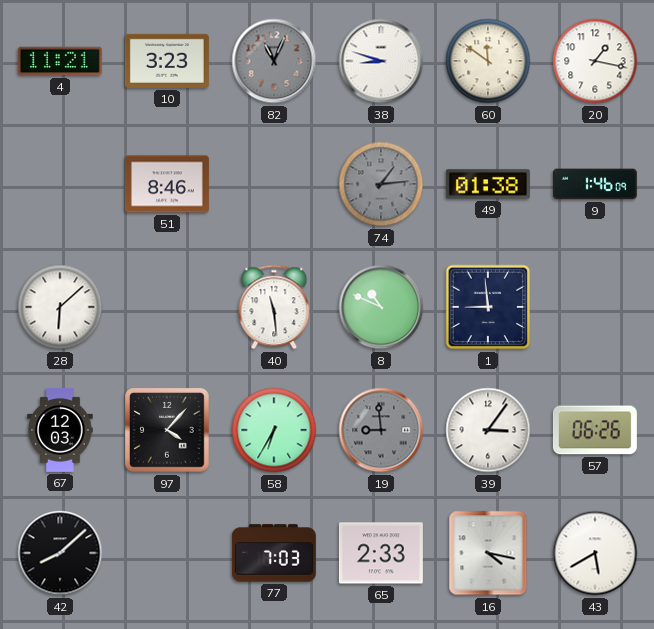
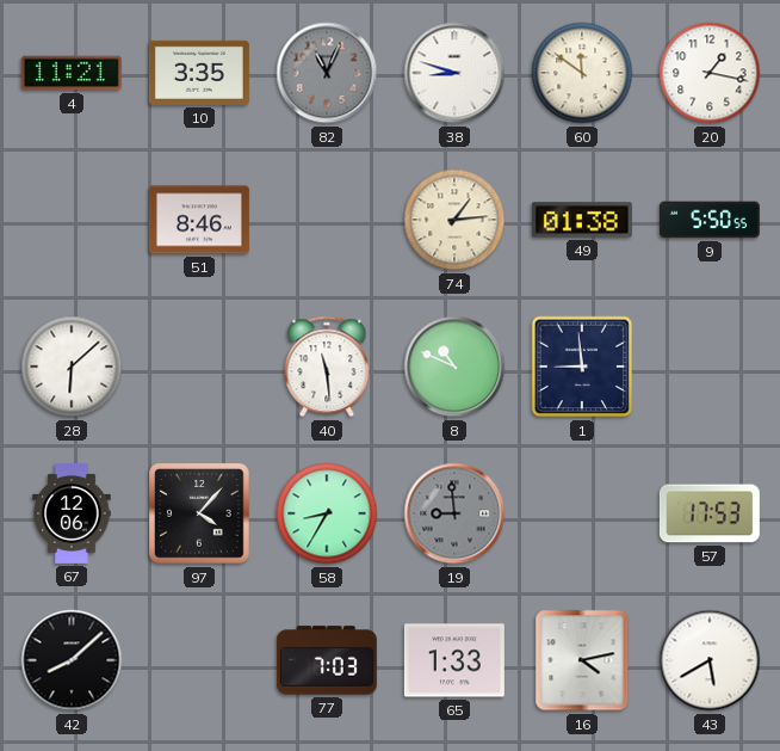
10: 3:23 -> 3:35
74 dial: grey -> cream
9: 1:46 -> 5:50
67: 12:03 -> 12:06
58: 6:35 -> 8:35
39: 3:06 -> none
57: 06:26 -> 17:53
65: 2:33 -> 1:33
16: 4:17 -> 4:13
